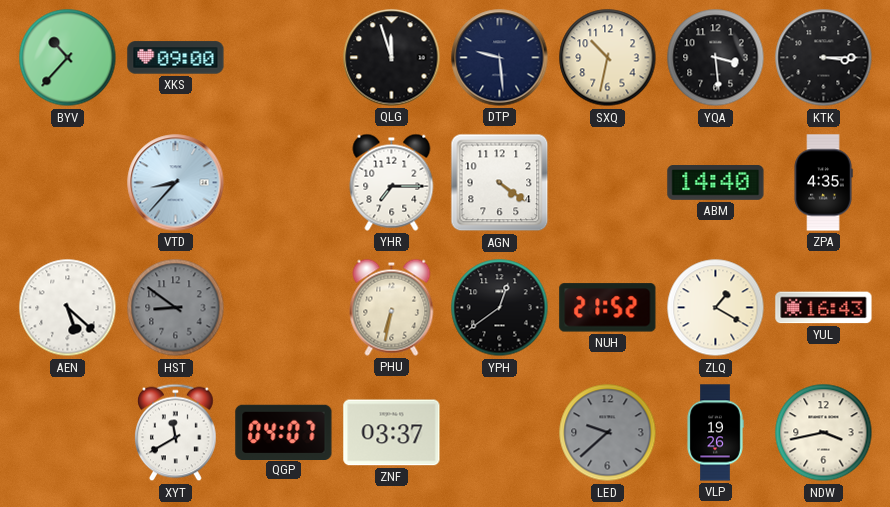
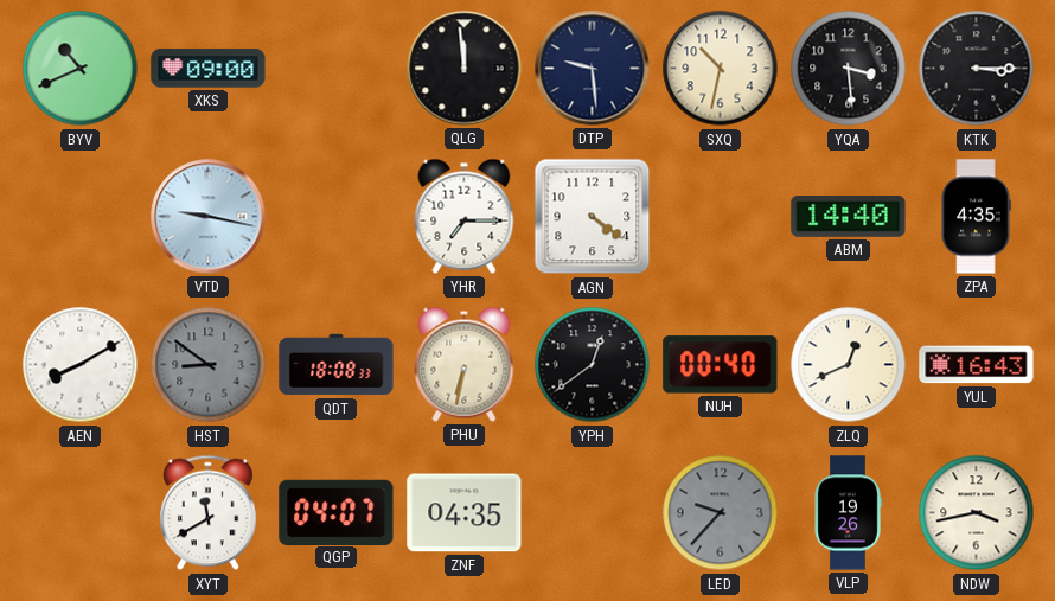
BYV: 10:37 -> 10:41
QLG: 11:57 -> 11:59
VTD: 8:37 -> 9:17
AEN: 5:22 -> 8:10
QDT: none -> 18:08
NUH: 21:52 -> 00:40
ZLQ: 1:20 -> 12:41
ZNF: 03:37 -> 04:35
LED: 9:38 -> 9:37
